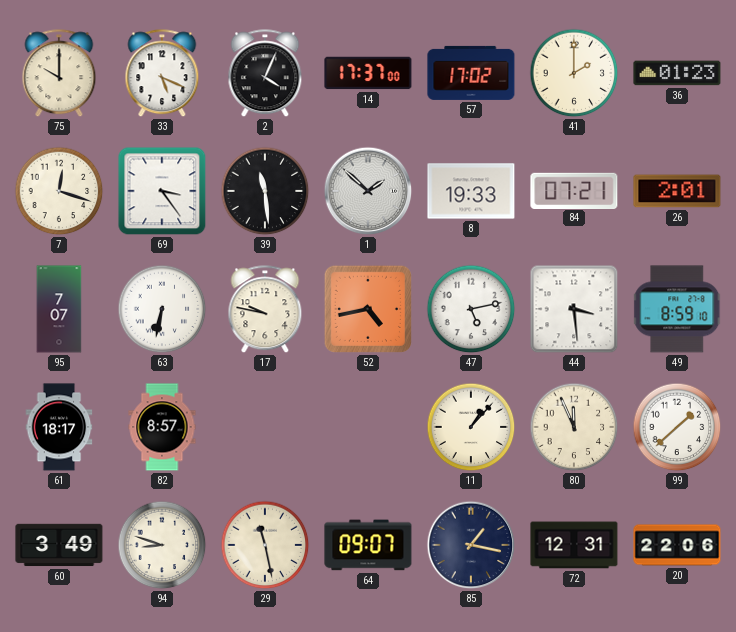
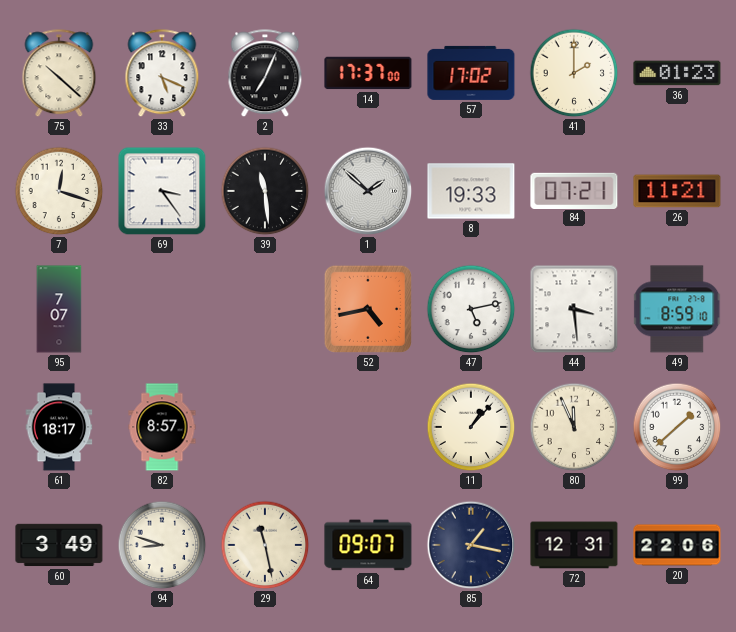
75: 10:00 -> 10:22
2: 4:04 -> 7:04
26: 2:01 -> 11:21
63: 6:32 -> none
17: 9:47 -> none
